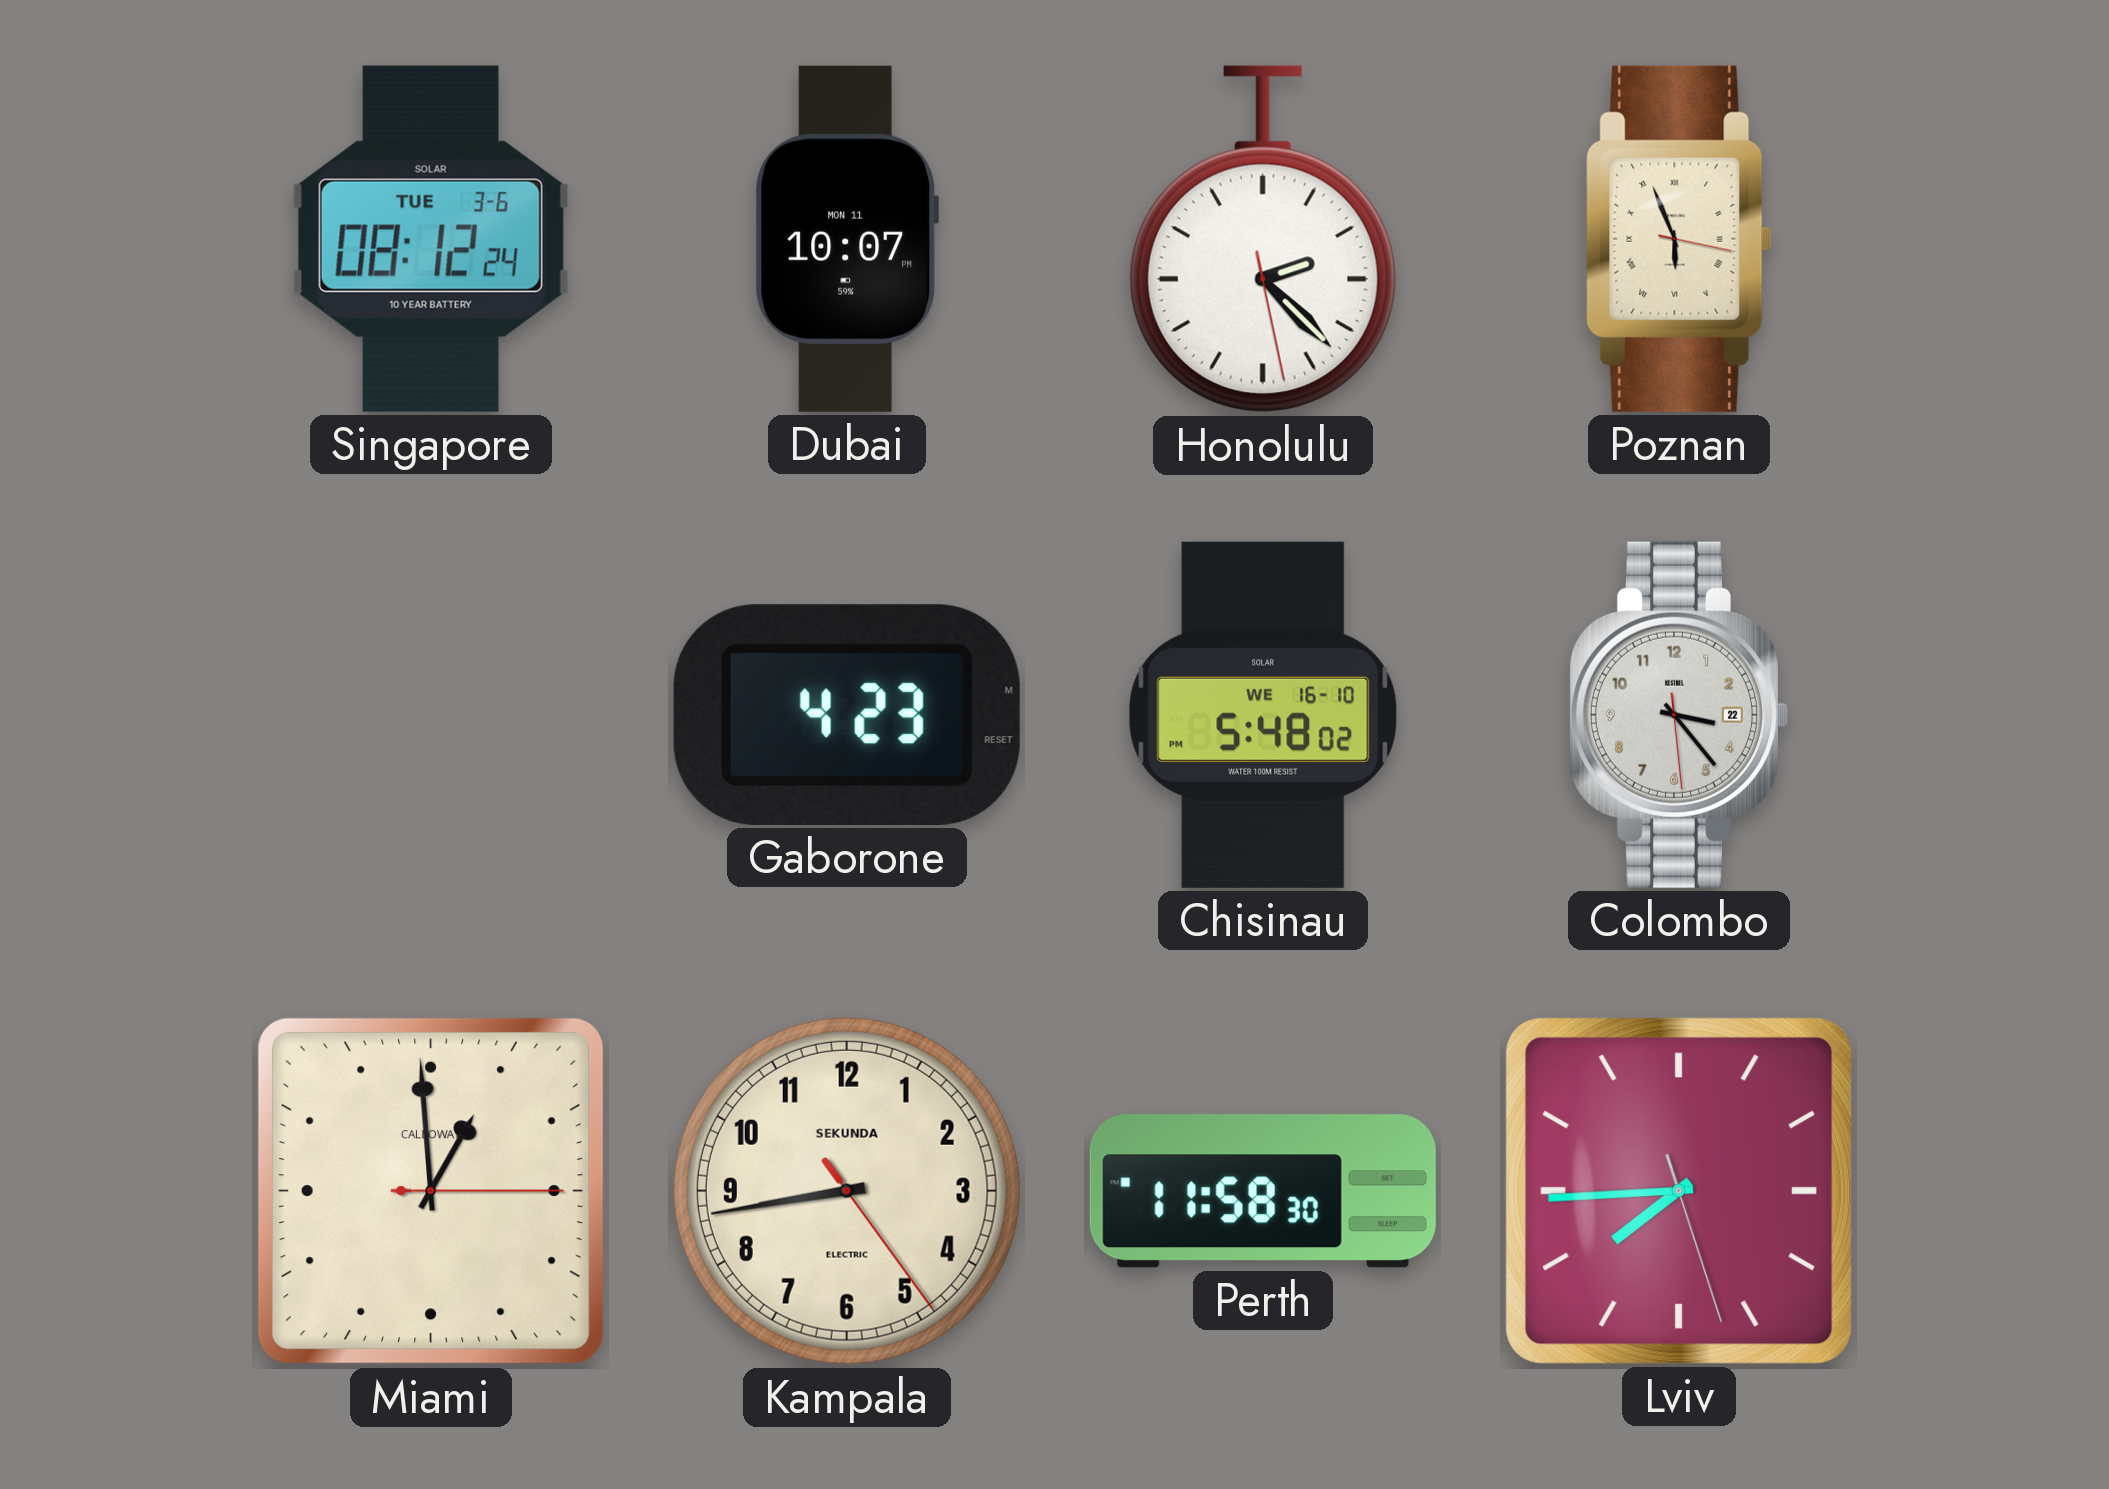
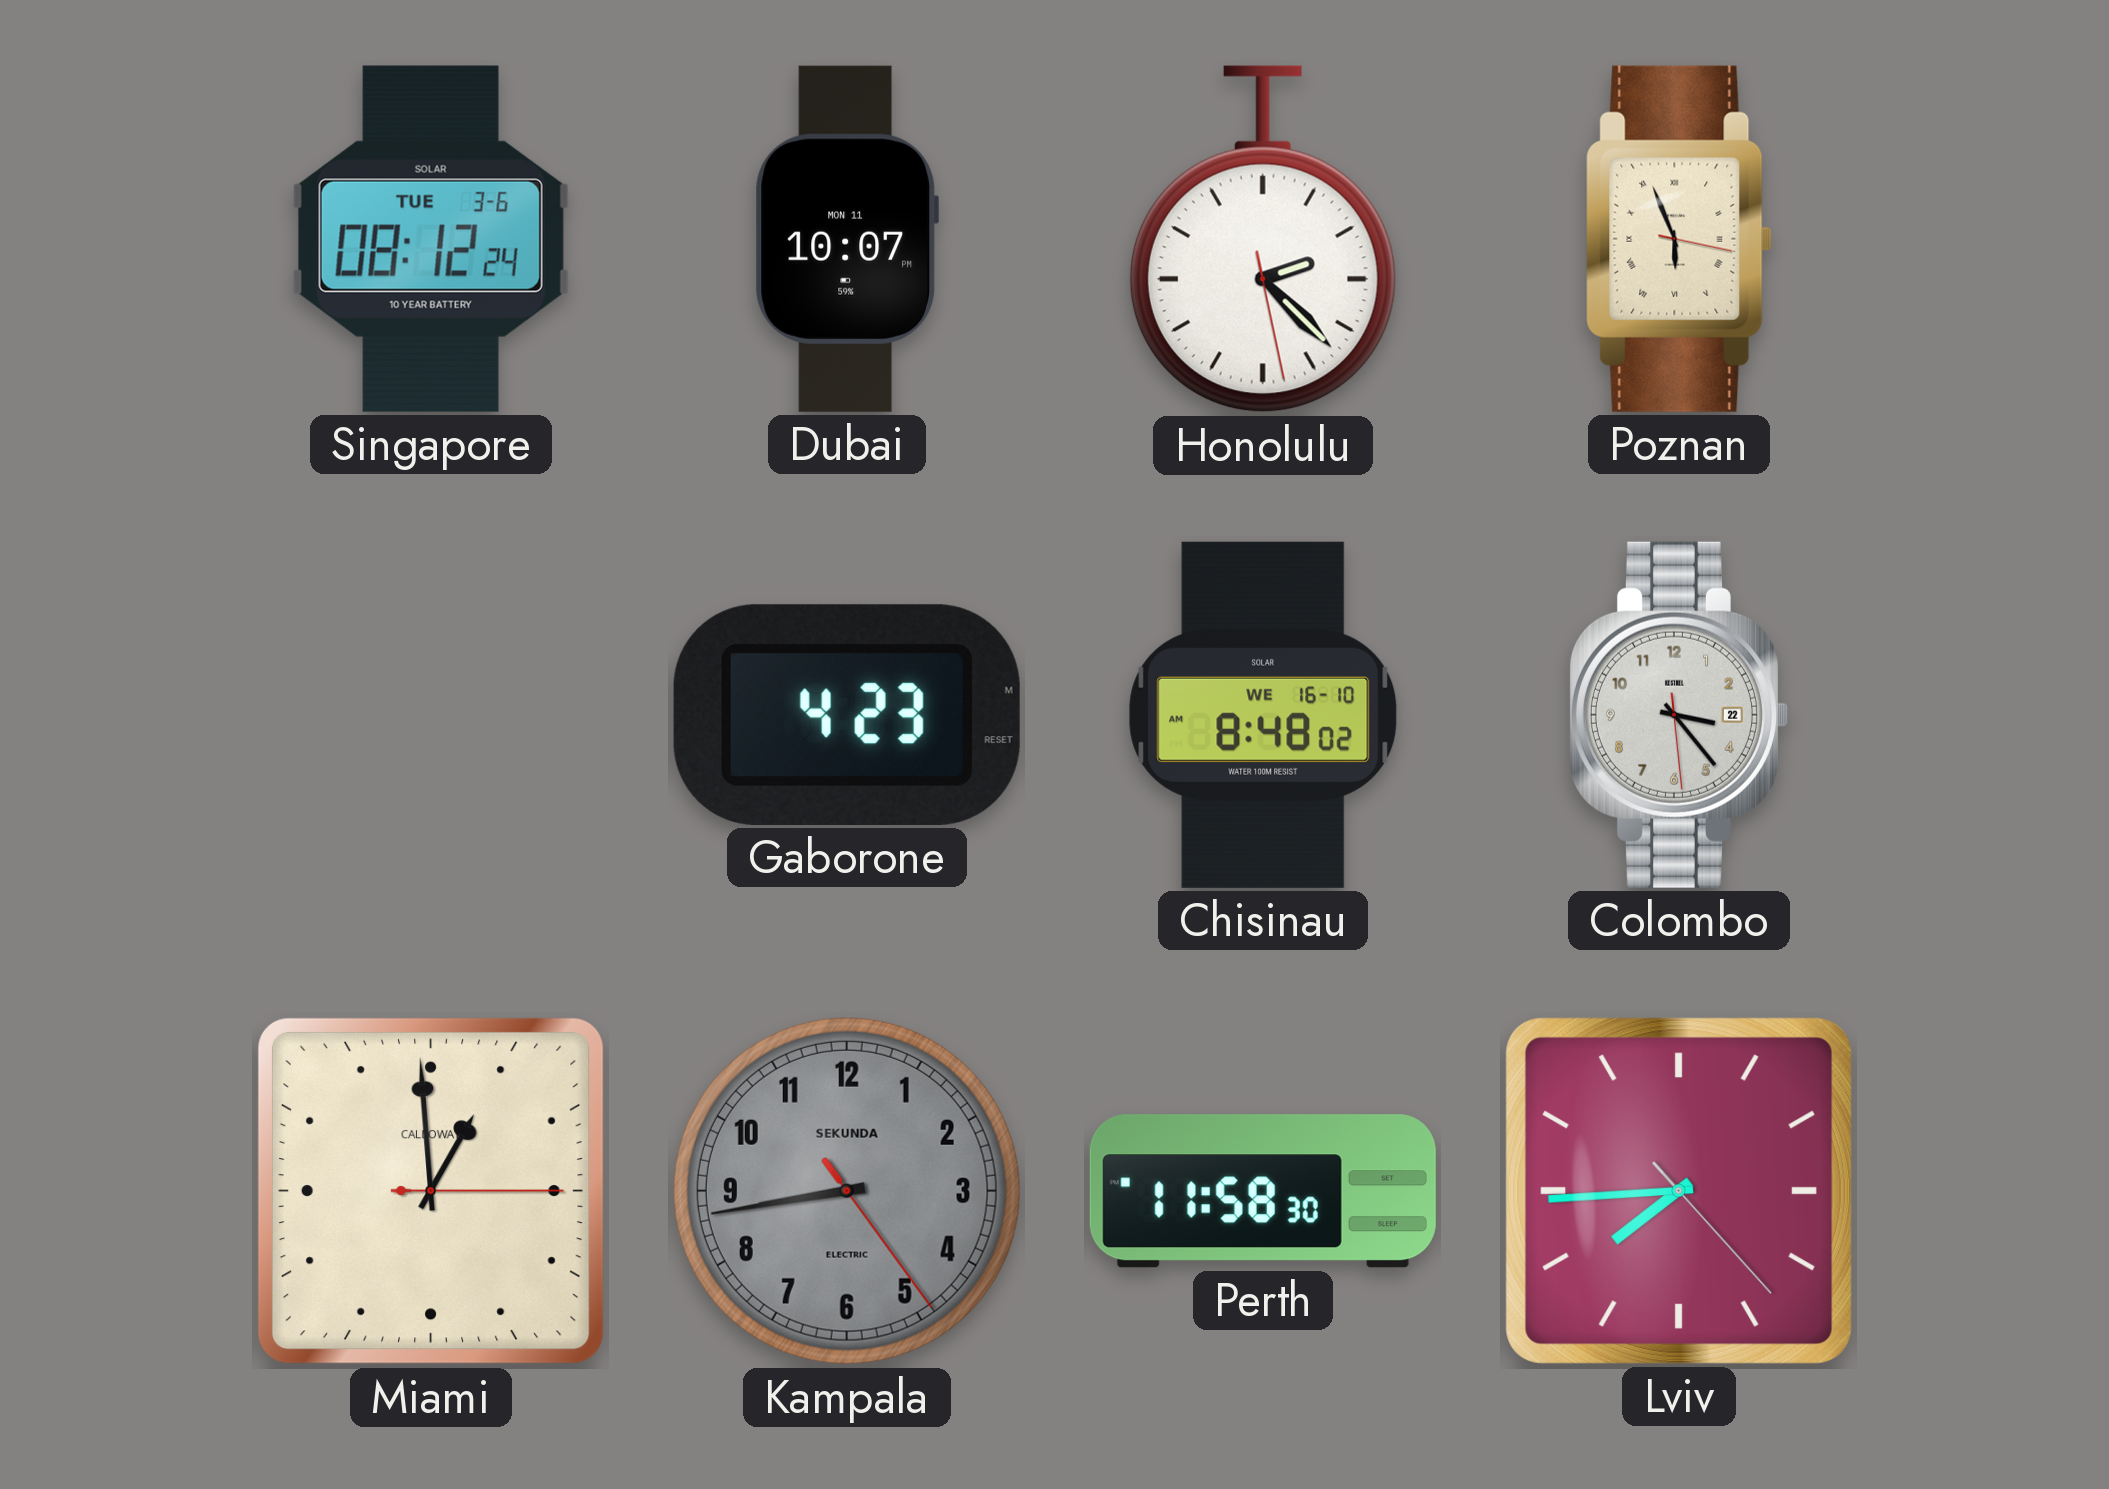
Chisinau: 5:48 -> 8:48
Kampala dial: cream -> grey
Lviv: 7:44:27 -> 7:44:23
